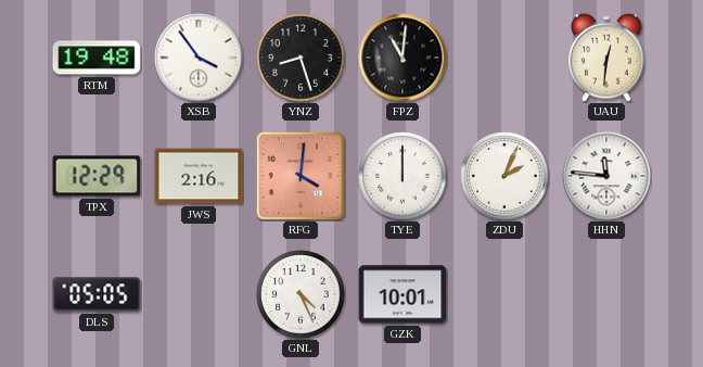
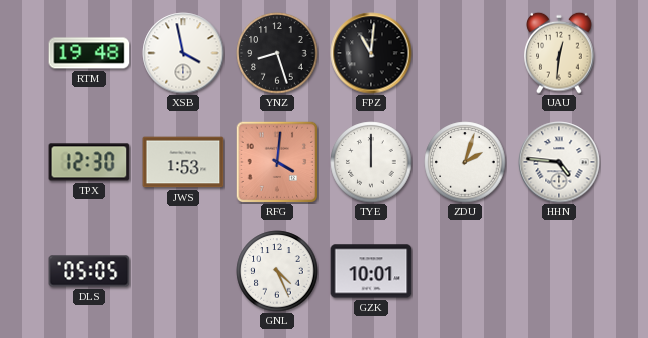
XSB: 3:54 -> 3:58
TPX: 12:29 -> 12:30
JWS: 2:16 -> 1:53
ZDU: 2:04 -> 2:03
HHN: 11:46 -> 4:46
